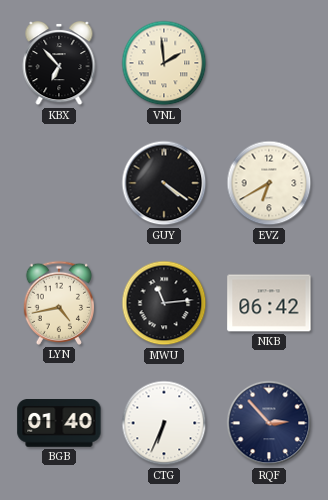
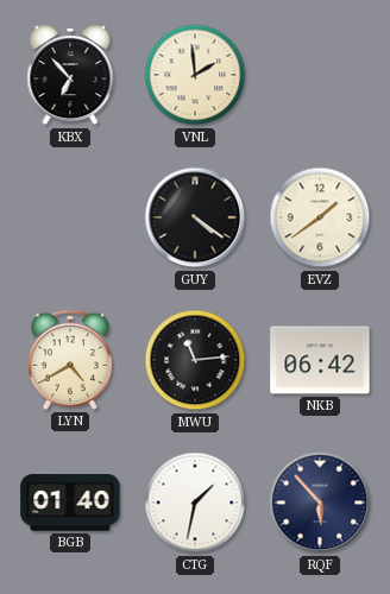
EVZ: 6:40 -> 1:39
LYN: 4:43 -> 4:40
CTG: 6:34 -> 1:32
RQF: 2:53 -> 5:53
